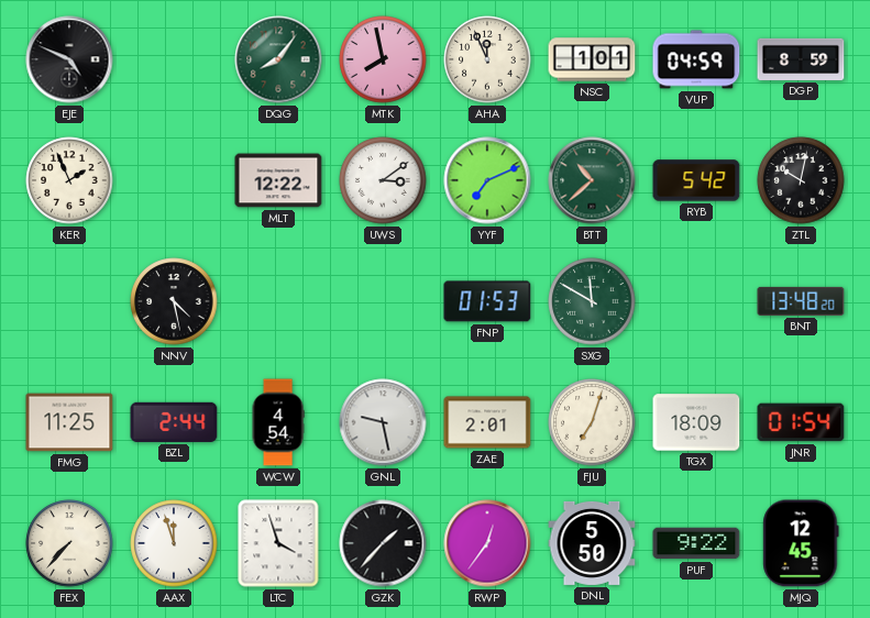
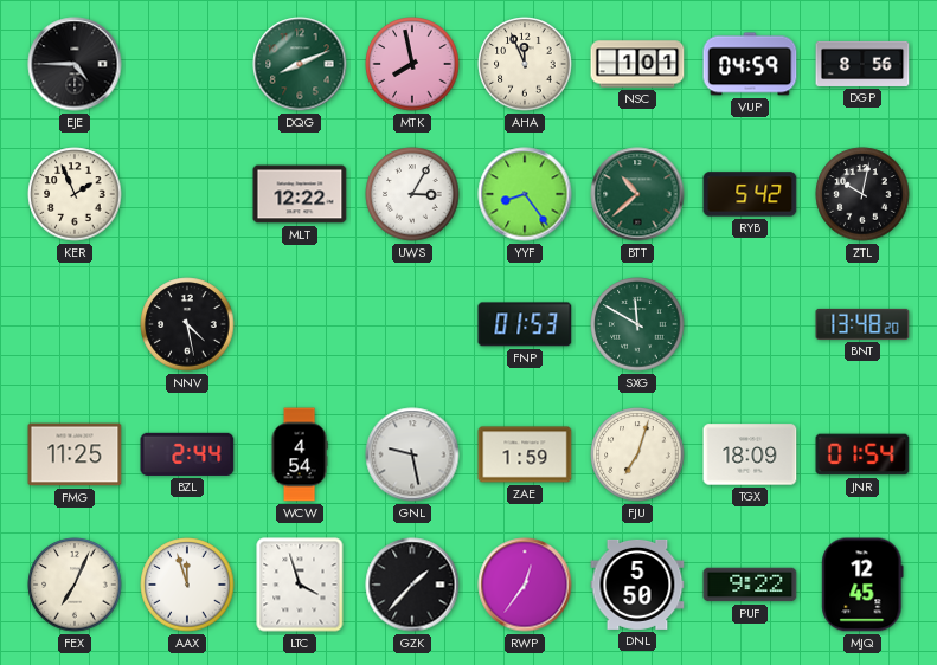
EJE: 4:49 -> 4:45
DQG: 8:06 -> 8:11
DGP: 8:59 -> 8:56
UWS: 3:09 -> 3:05
YYF: 7:11 -> 8:24
ZAE: 2:01 -> 1:59
FEX: 7:37 -> 7:04
